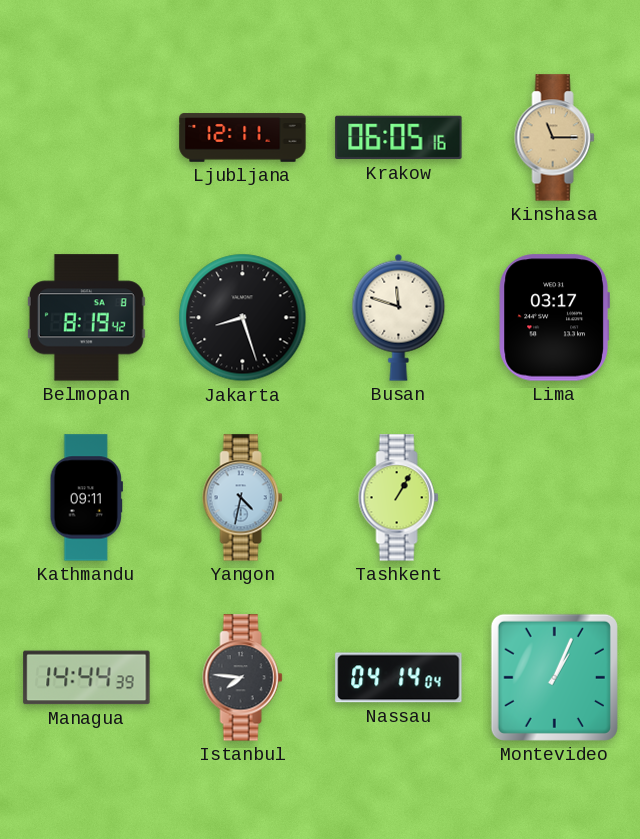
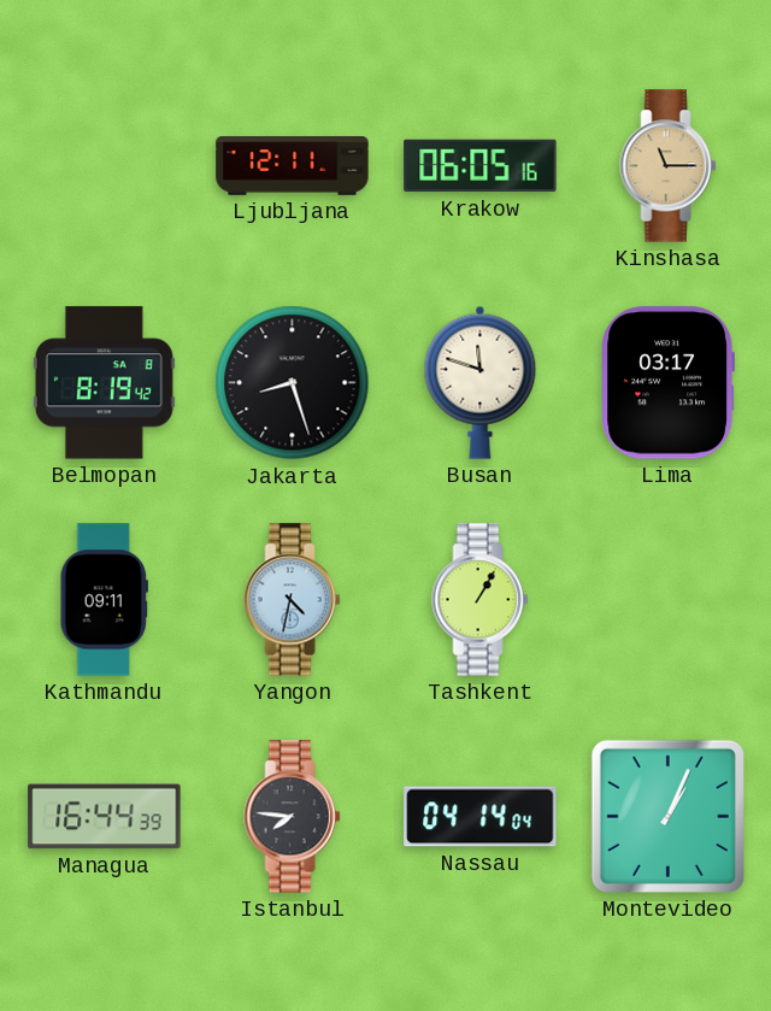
Managua: 14:44 -> 16:44
